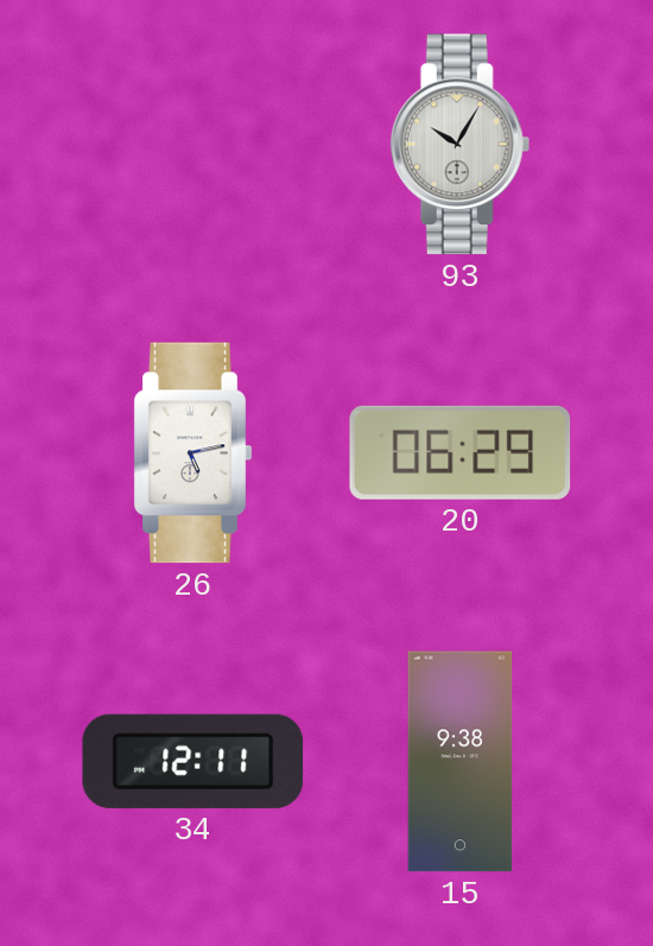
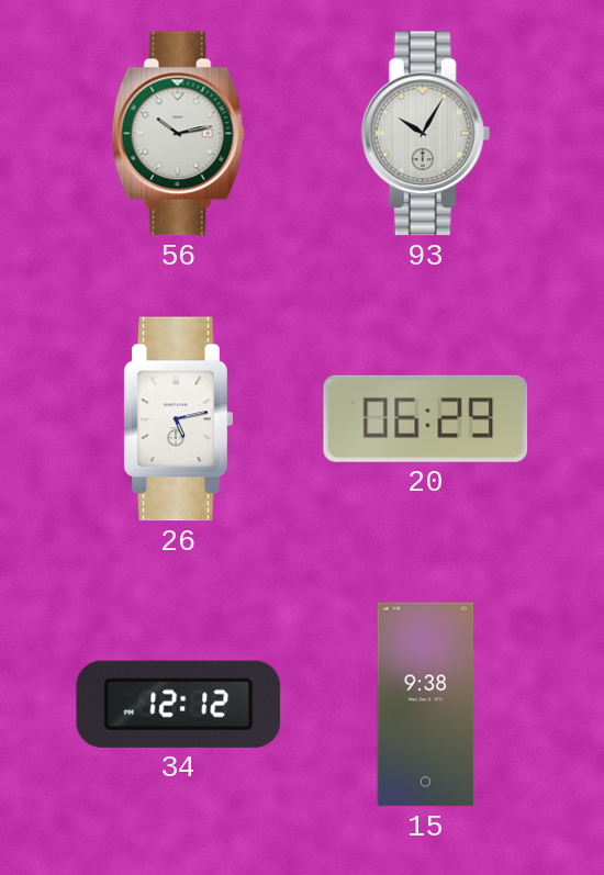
56: none -> 10:13
34: 12:11 -> 12:12
